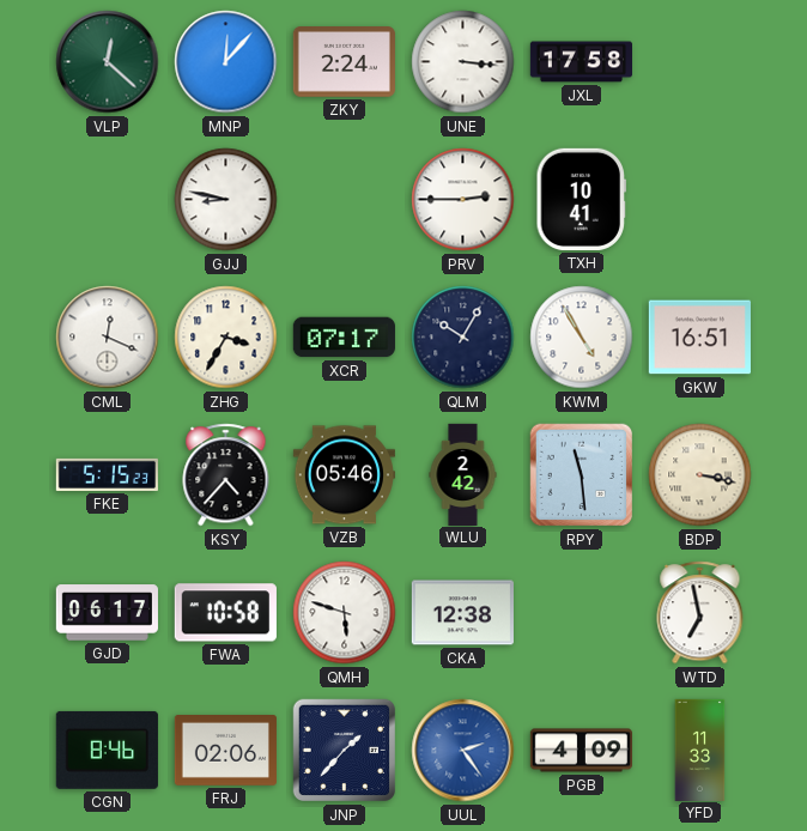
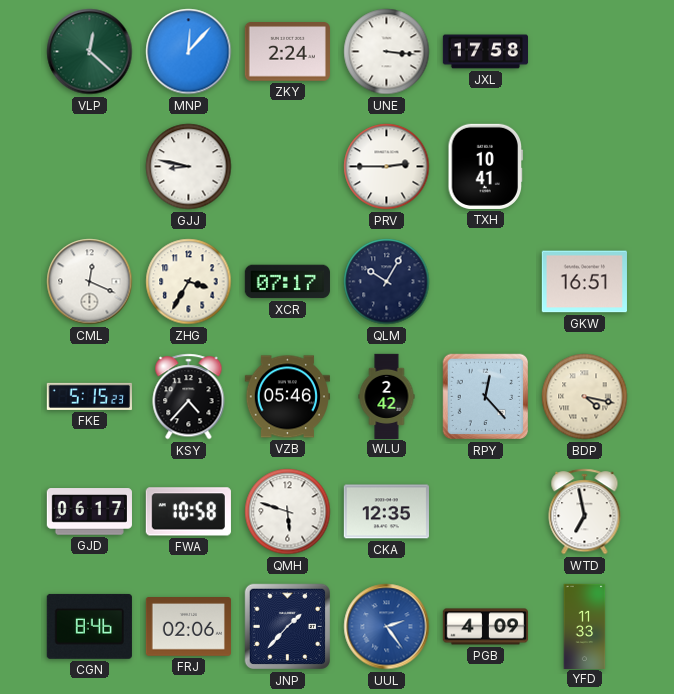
KWM: 4:55 -> none
RPY: 11:29 -> 12:23
BDP: 3:17 -> 4:17
CKA: 12:38 -> 12:35
